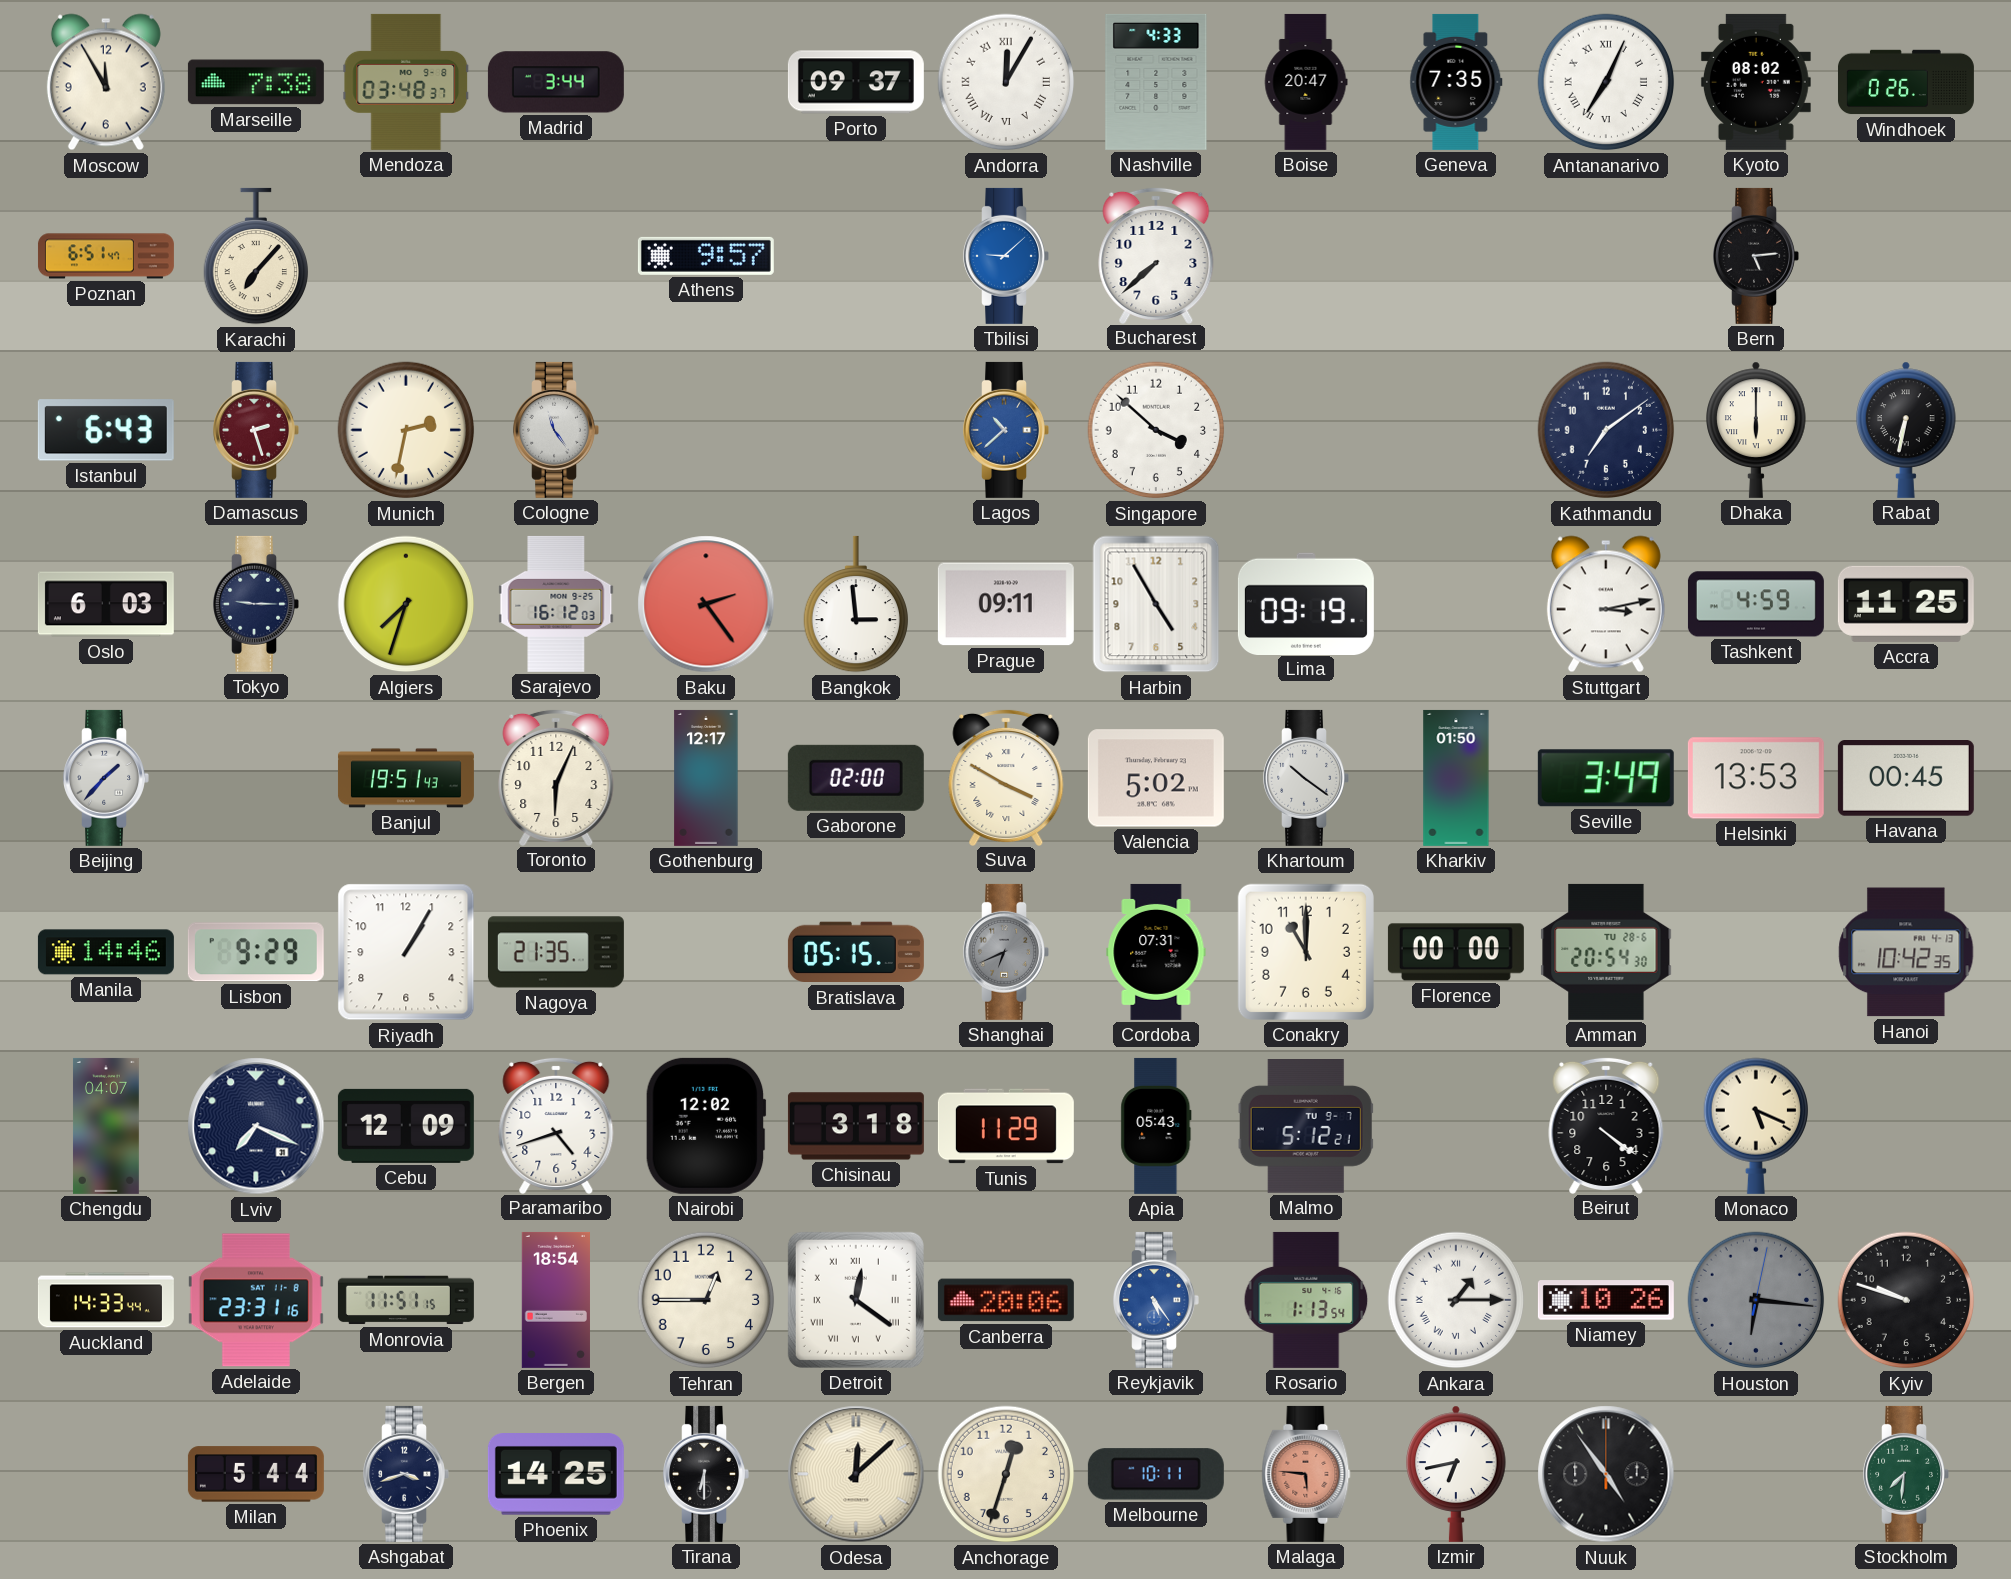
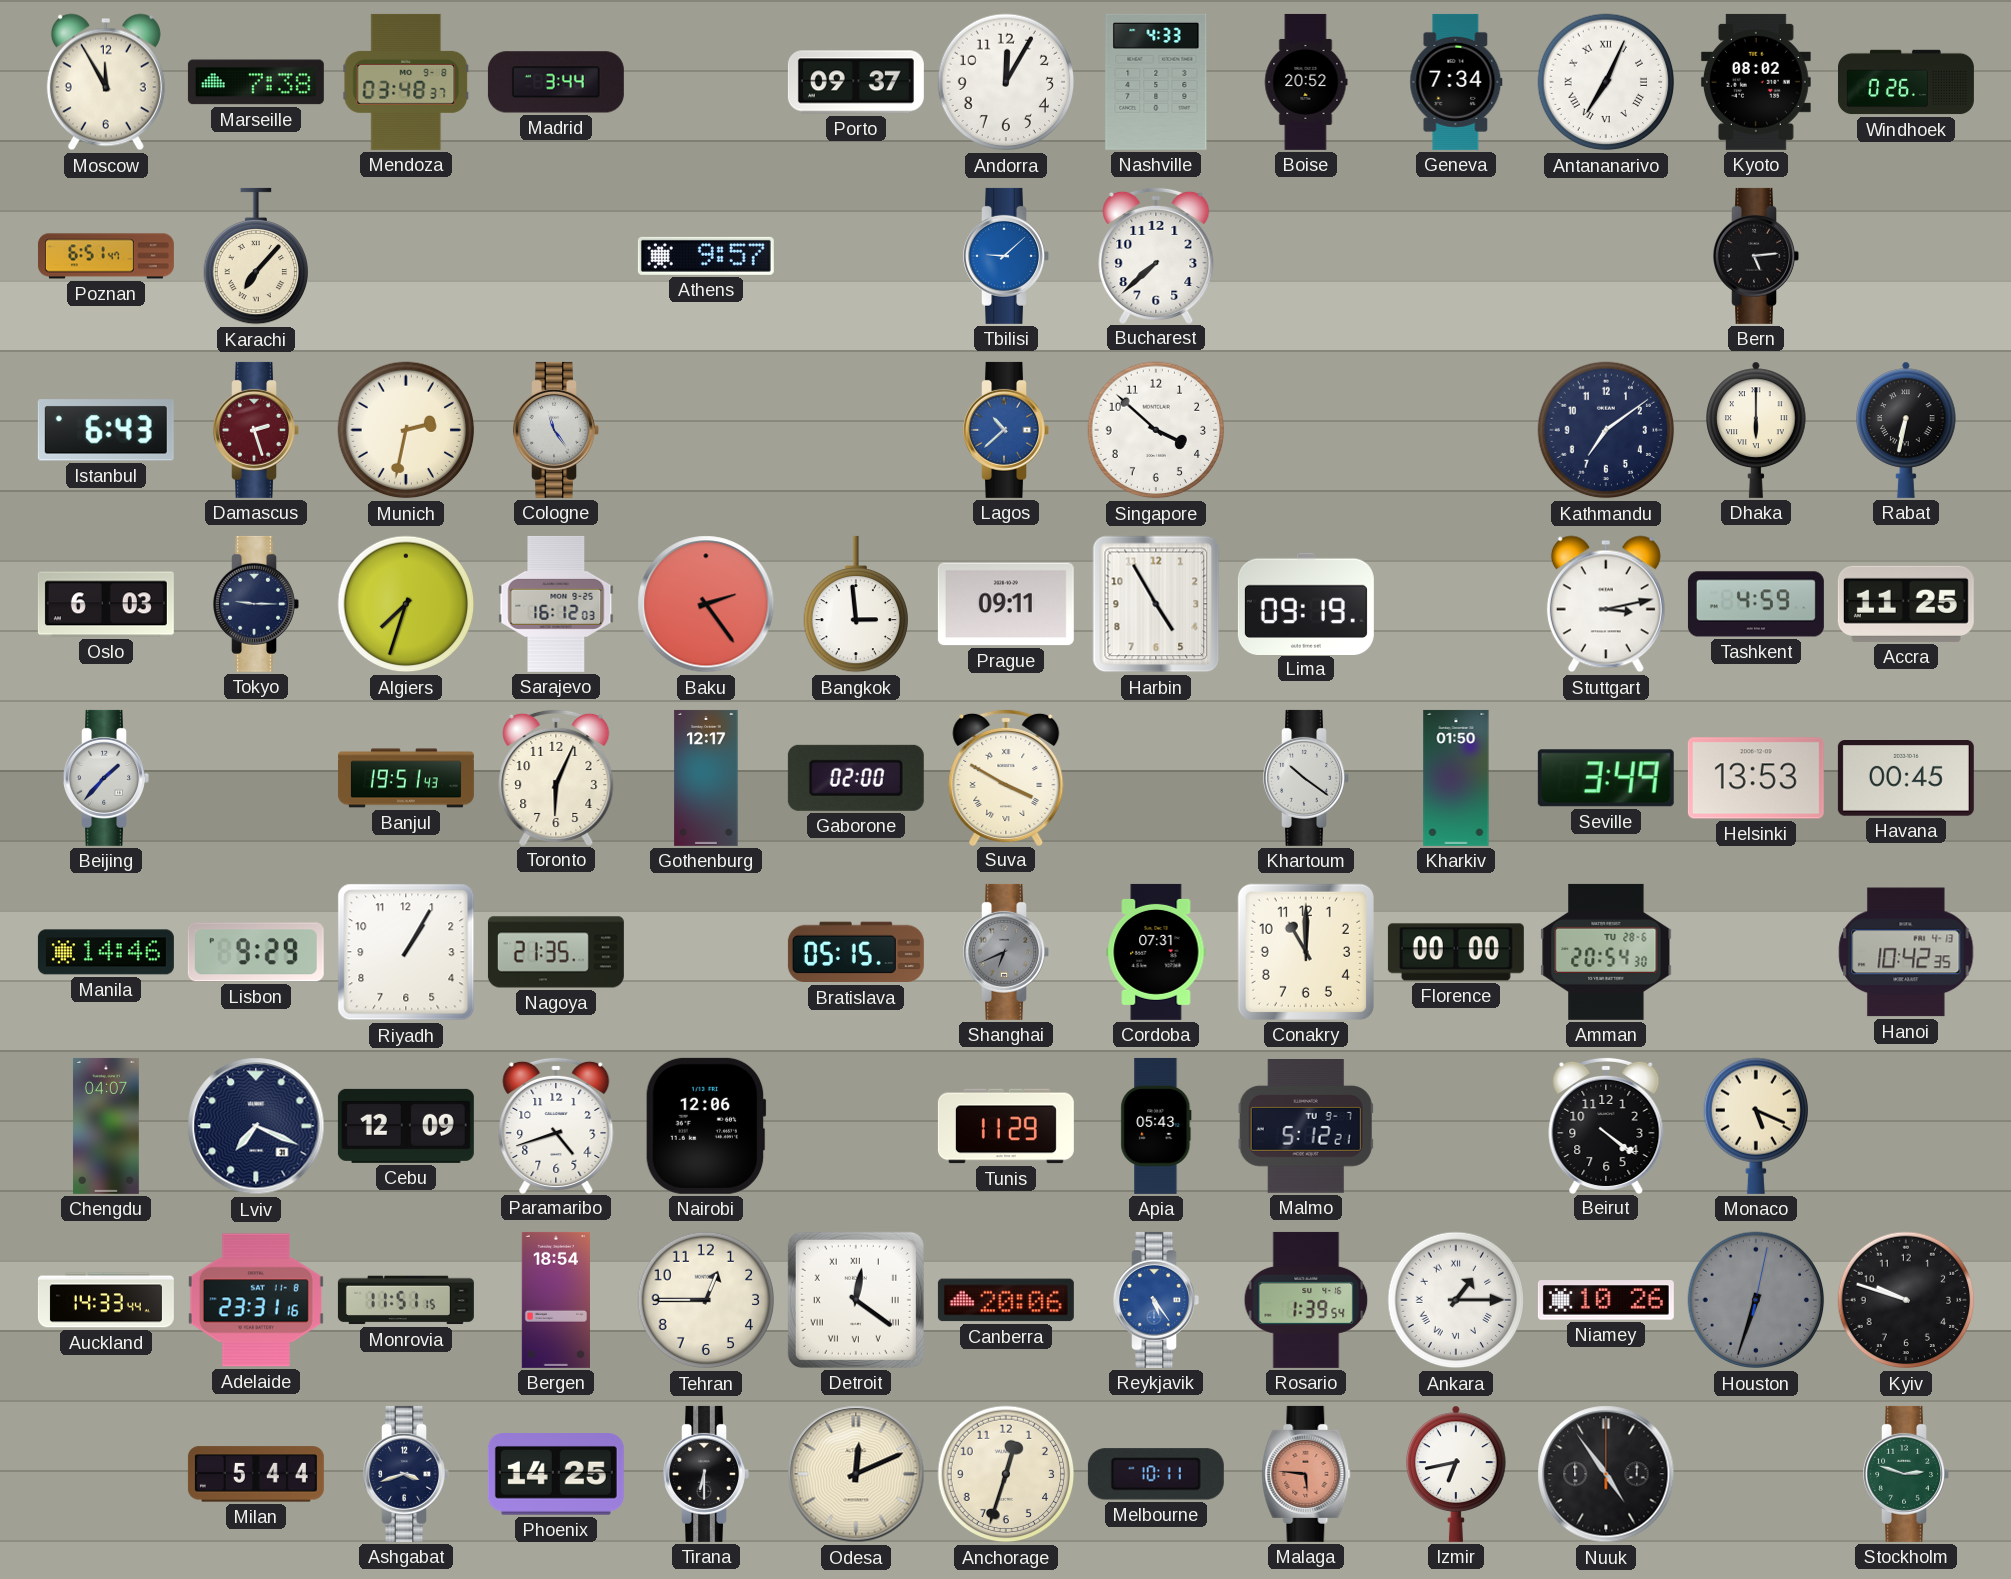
Andorra numerals: Roman -> Arabic
Boise: 20:47 -> 20:52
Geneva: 7:35 -> 7:34
Valencia: 5:02 -> none
Nairobi: 12:02 -> 12:06
Chisinau: 3:18 -> none
Rosario: 1:13 -> 1:39
Houston: 6:16 -> 6:33
Odesa: 12:08 -> 12:11
Stockholm: 7:31 -> 2:48
